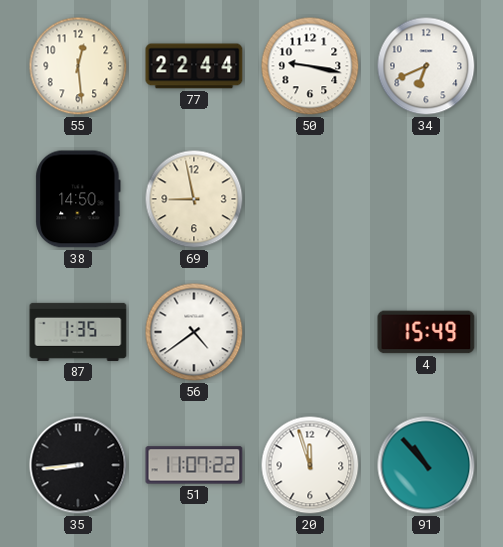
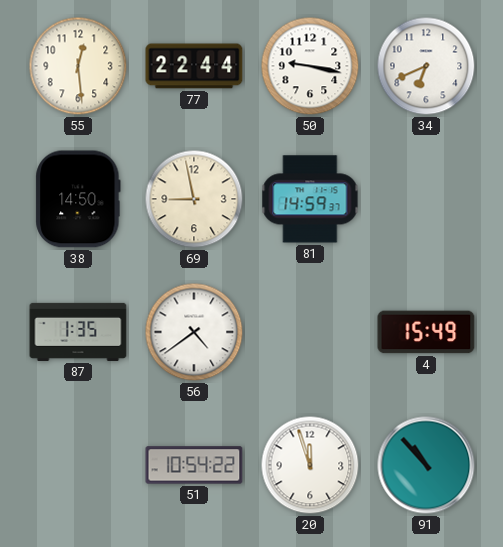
81: none -> 14:59
35: 8:44 -> none
51: 11:07 -> 10:54
